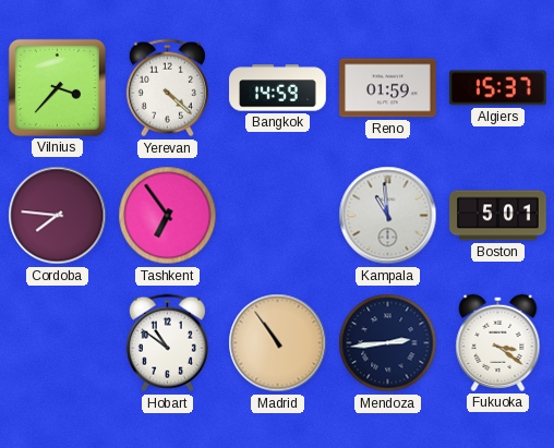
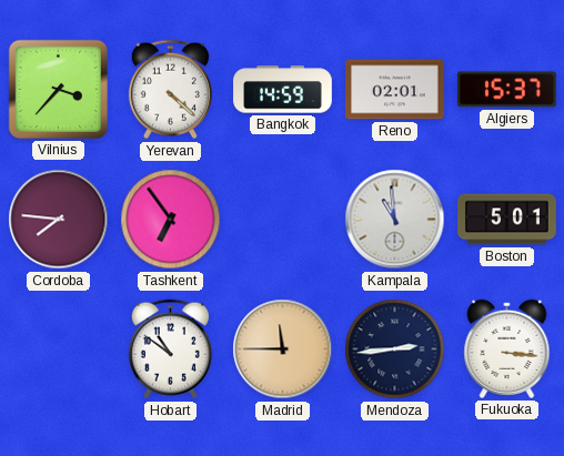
Reno: 01:59 -> 02:01
Madrid: 10:54 -> 11:45
Fukuoka: 3:21 -> 3:16
